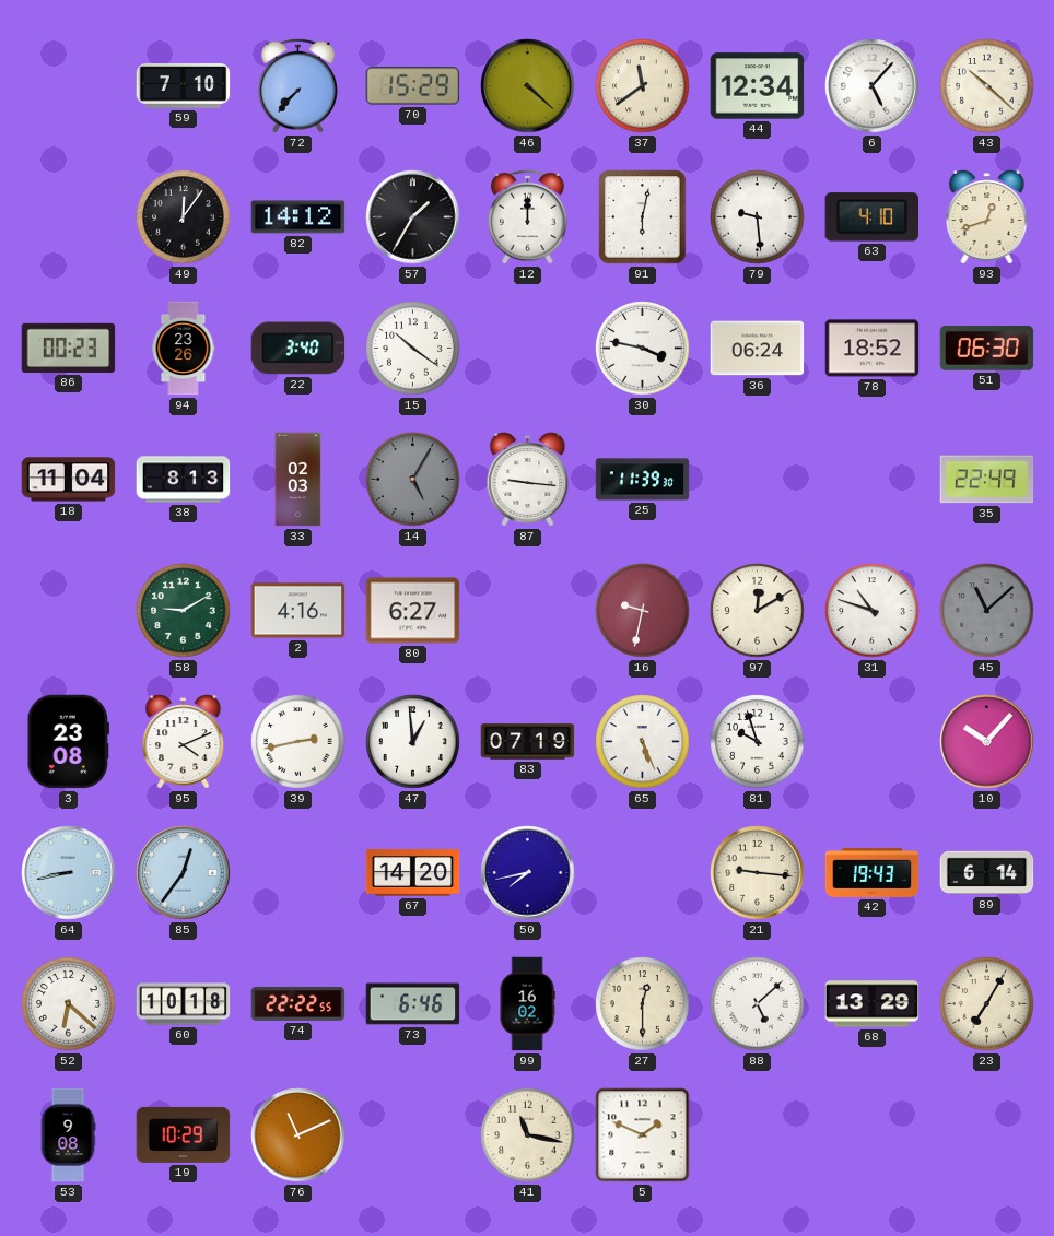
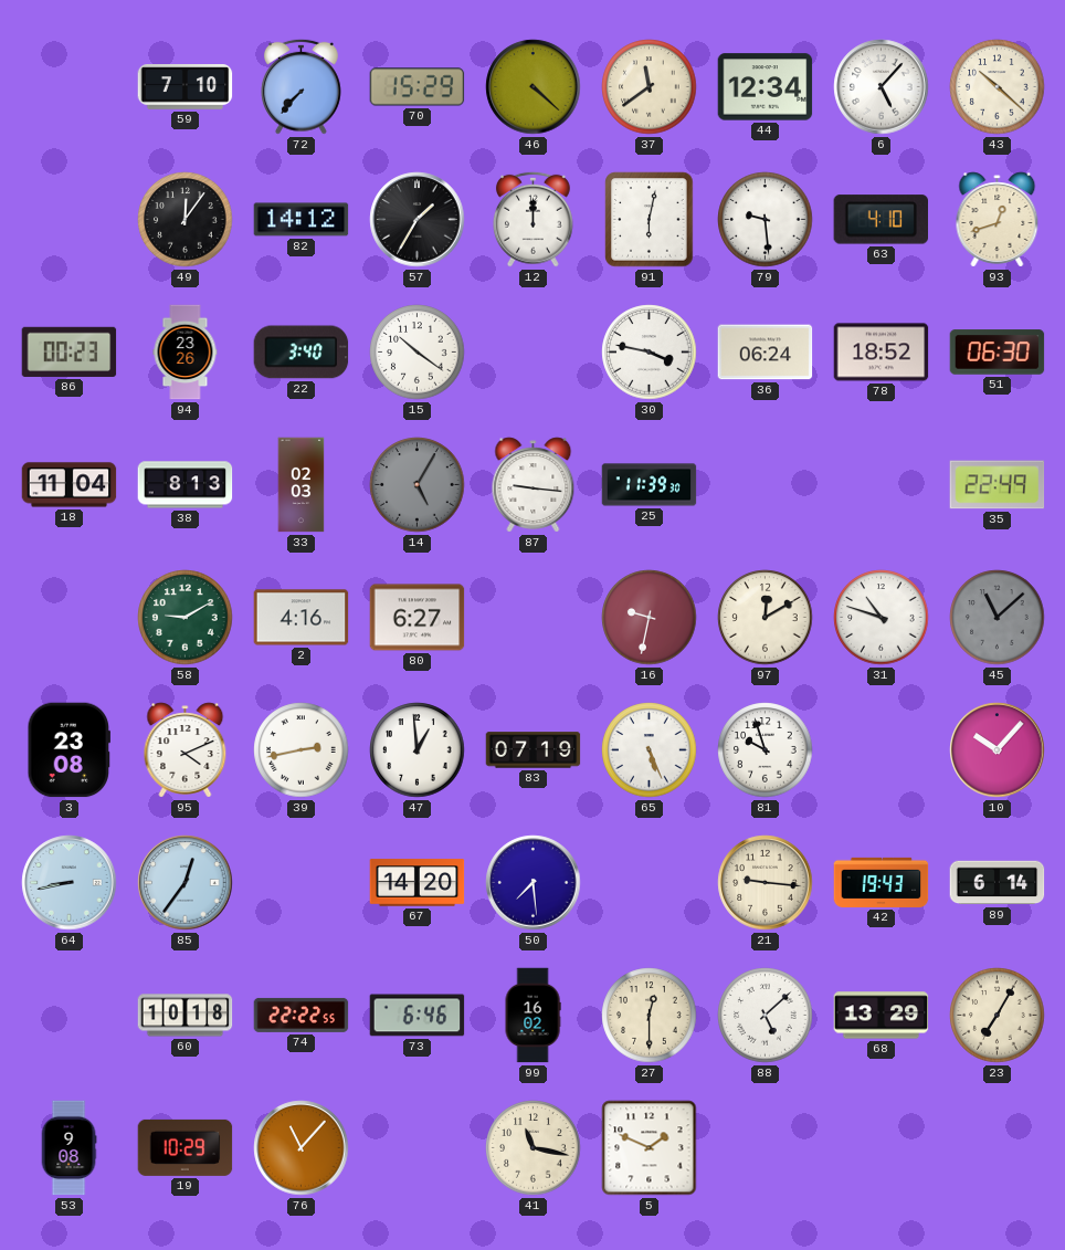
50: 7:43 -> 7:29
52: 6:22 -> none
76: 11:11 -> 11:07
